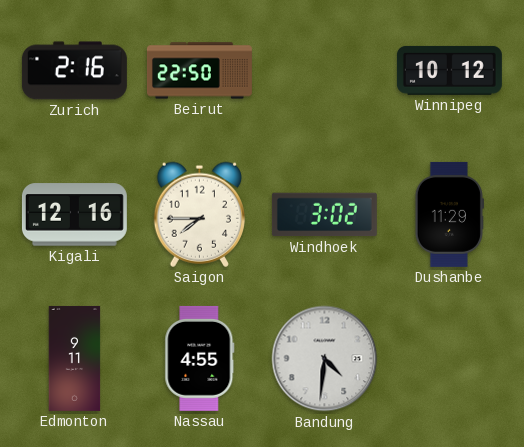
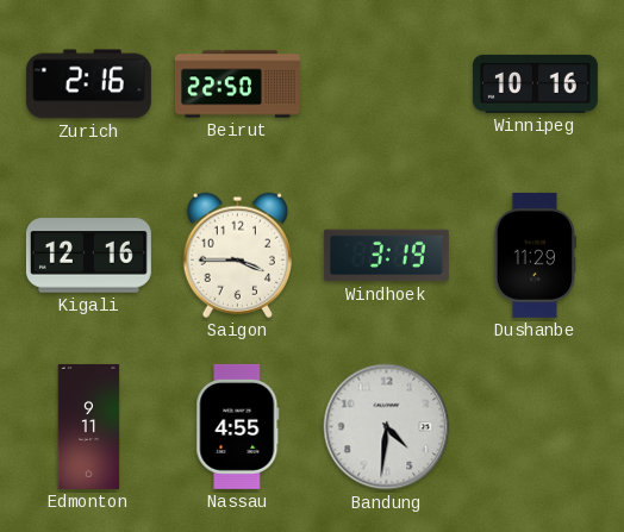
Winnipeg: 10:12 -> 10:16
Saigon: 7:45 -> 3:45
Windhoek: 3:02 -> 3:19
